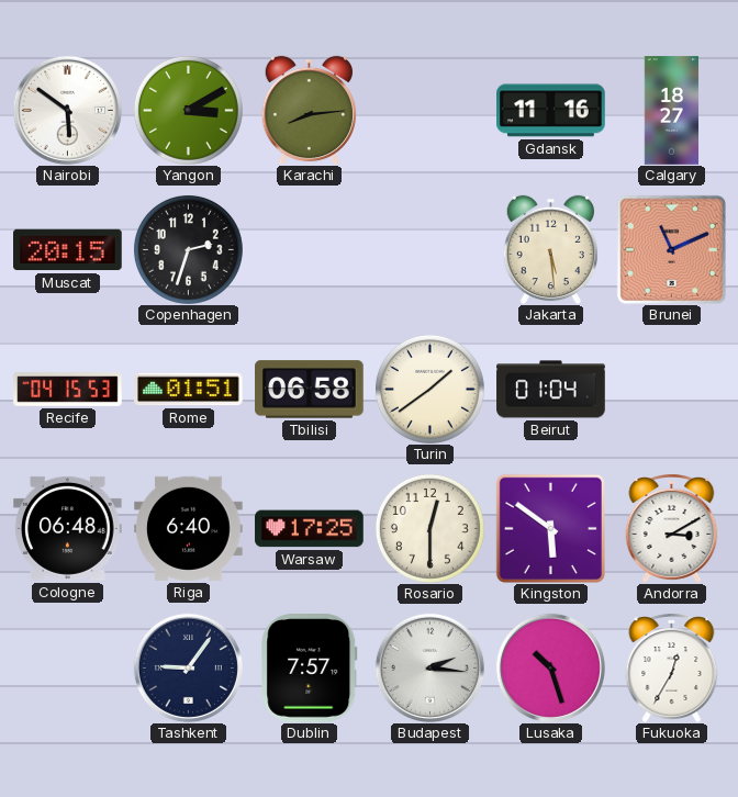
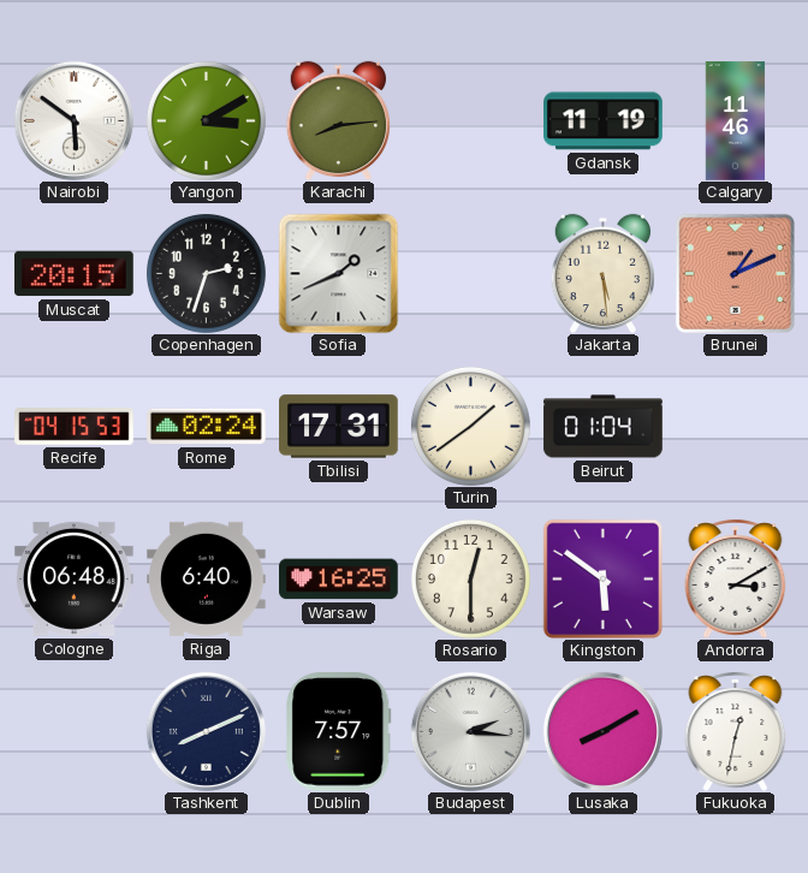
Gdansk: 11:16 -> 11:19
Calgary: 18:27 -> 11:46
Sofia: none -> 1:41
Brunei: 11:11 -> 1:11
Rome: 01:51 -> 02:24
Tbilisi: 06:58 -> 17:31
Warsaw: 17:25 -> 16:25
Tashkent: 9:06 -> 8:11
Lusaka: 10:27 -> 8:10
Fukuoka: 12:35 -> 12:32
